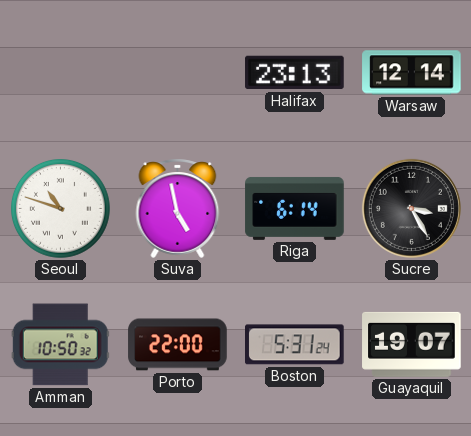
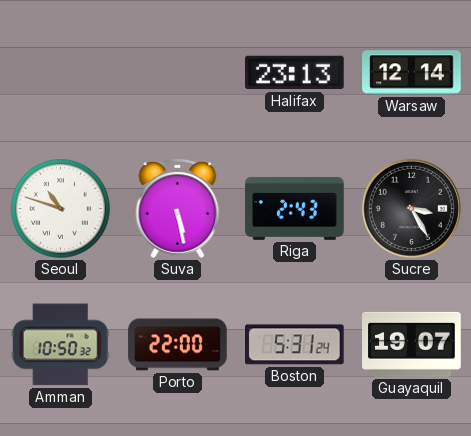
Suva: 4:58 -> 5:28
Riga: 6:14 -> 2:43
